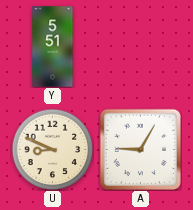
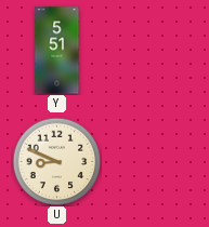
A: 9:05 -> none
